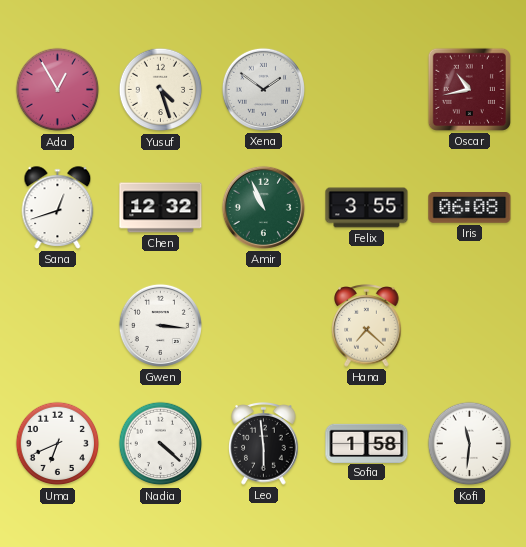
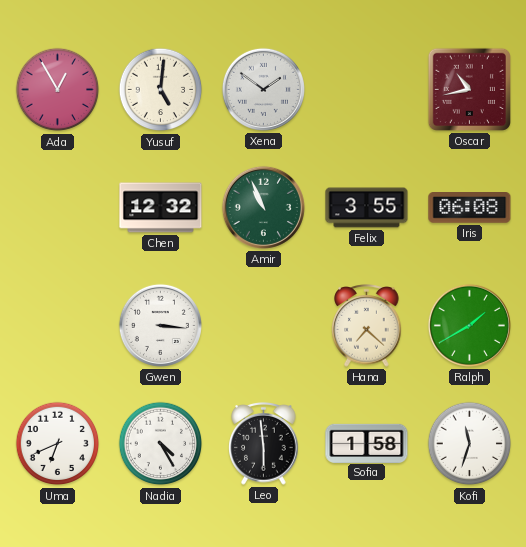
Yusuf: 4:27 -> 5:01
Sana: 12:42 -> none
Ralph: none -> 1:40
Nadia: 4:22 -> 4:25
Kofi: 11:31 -> 11:33
